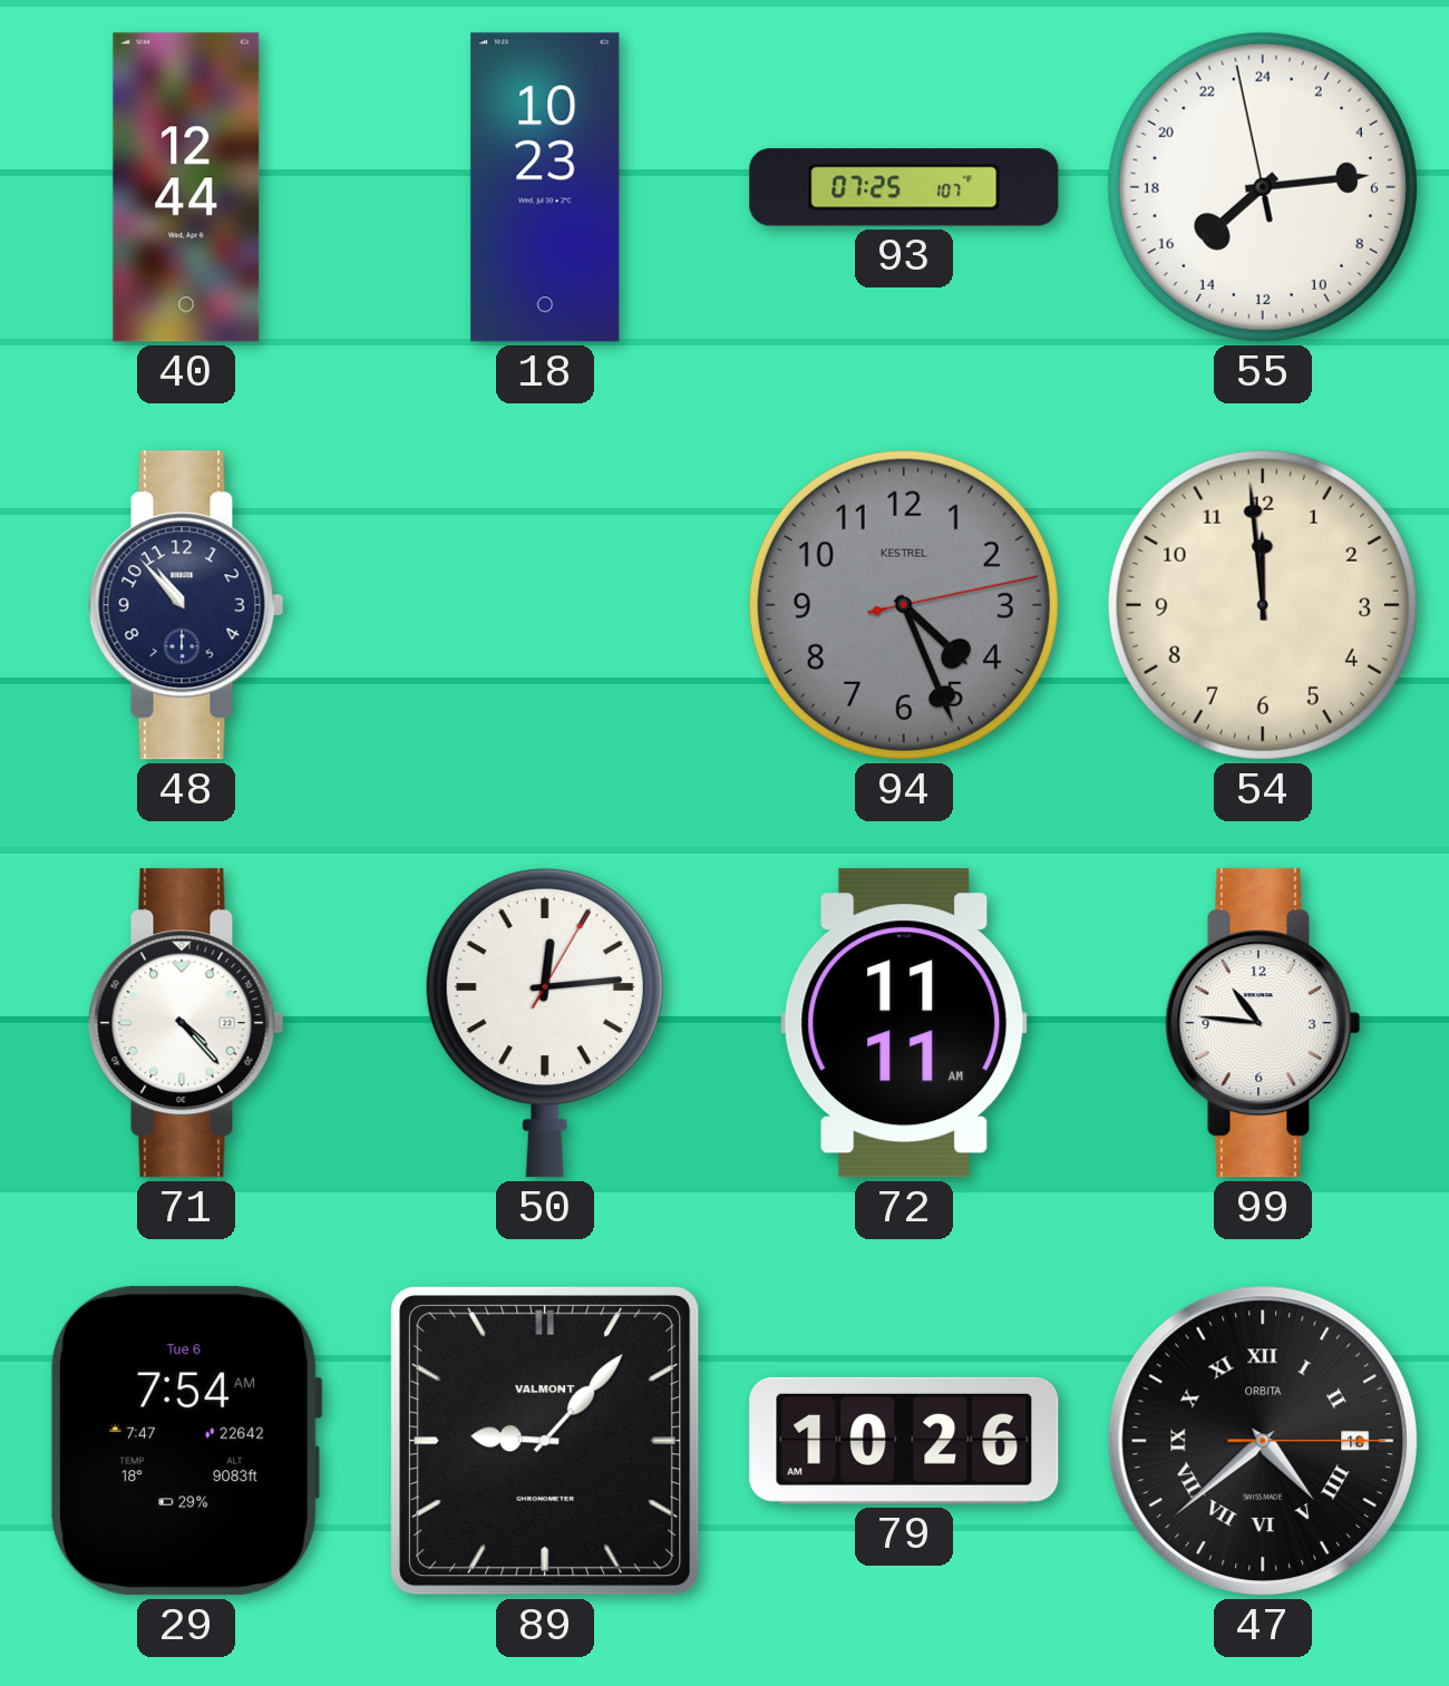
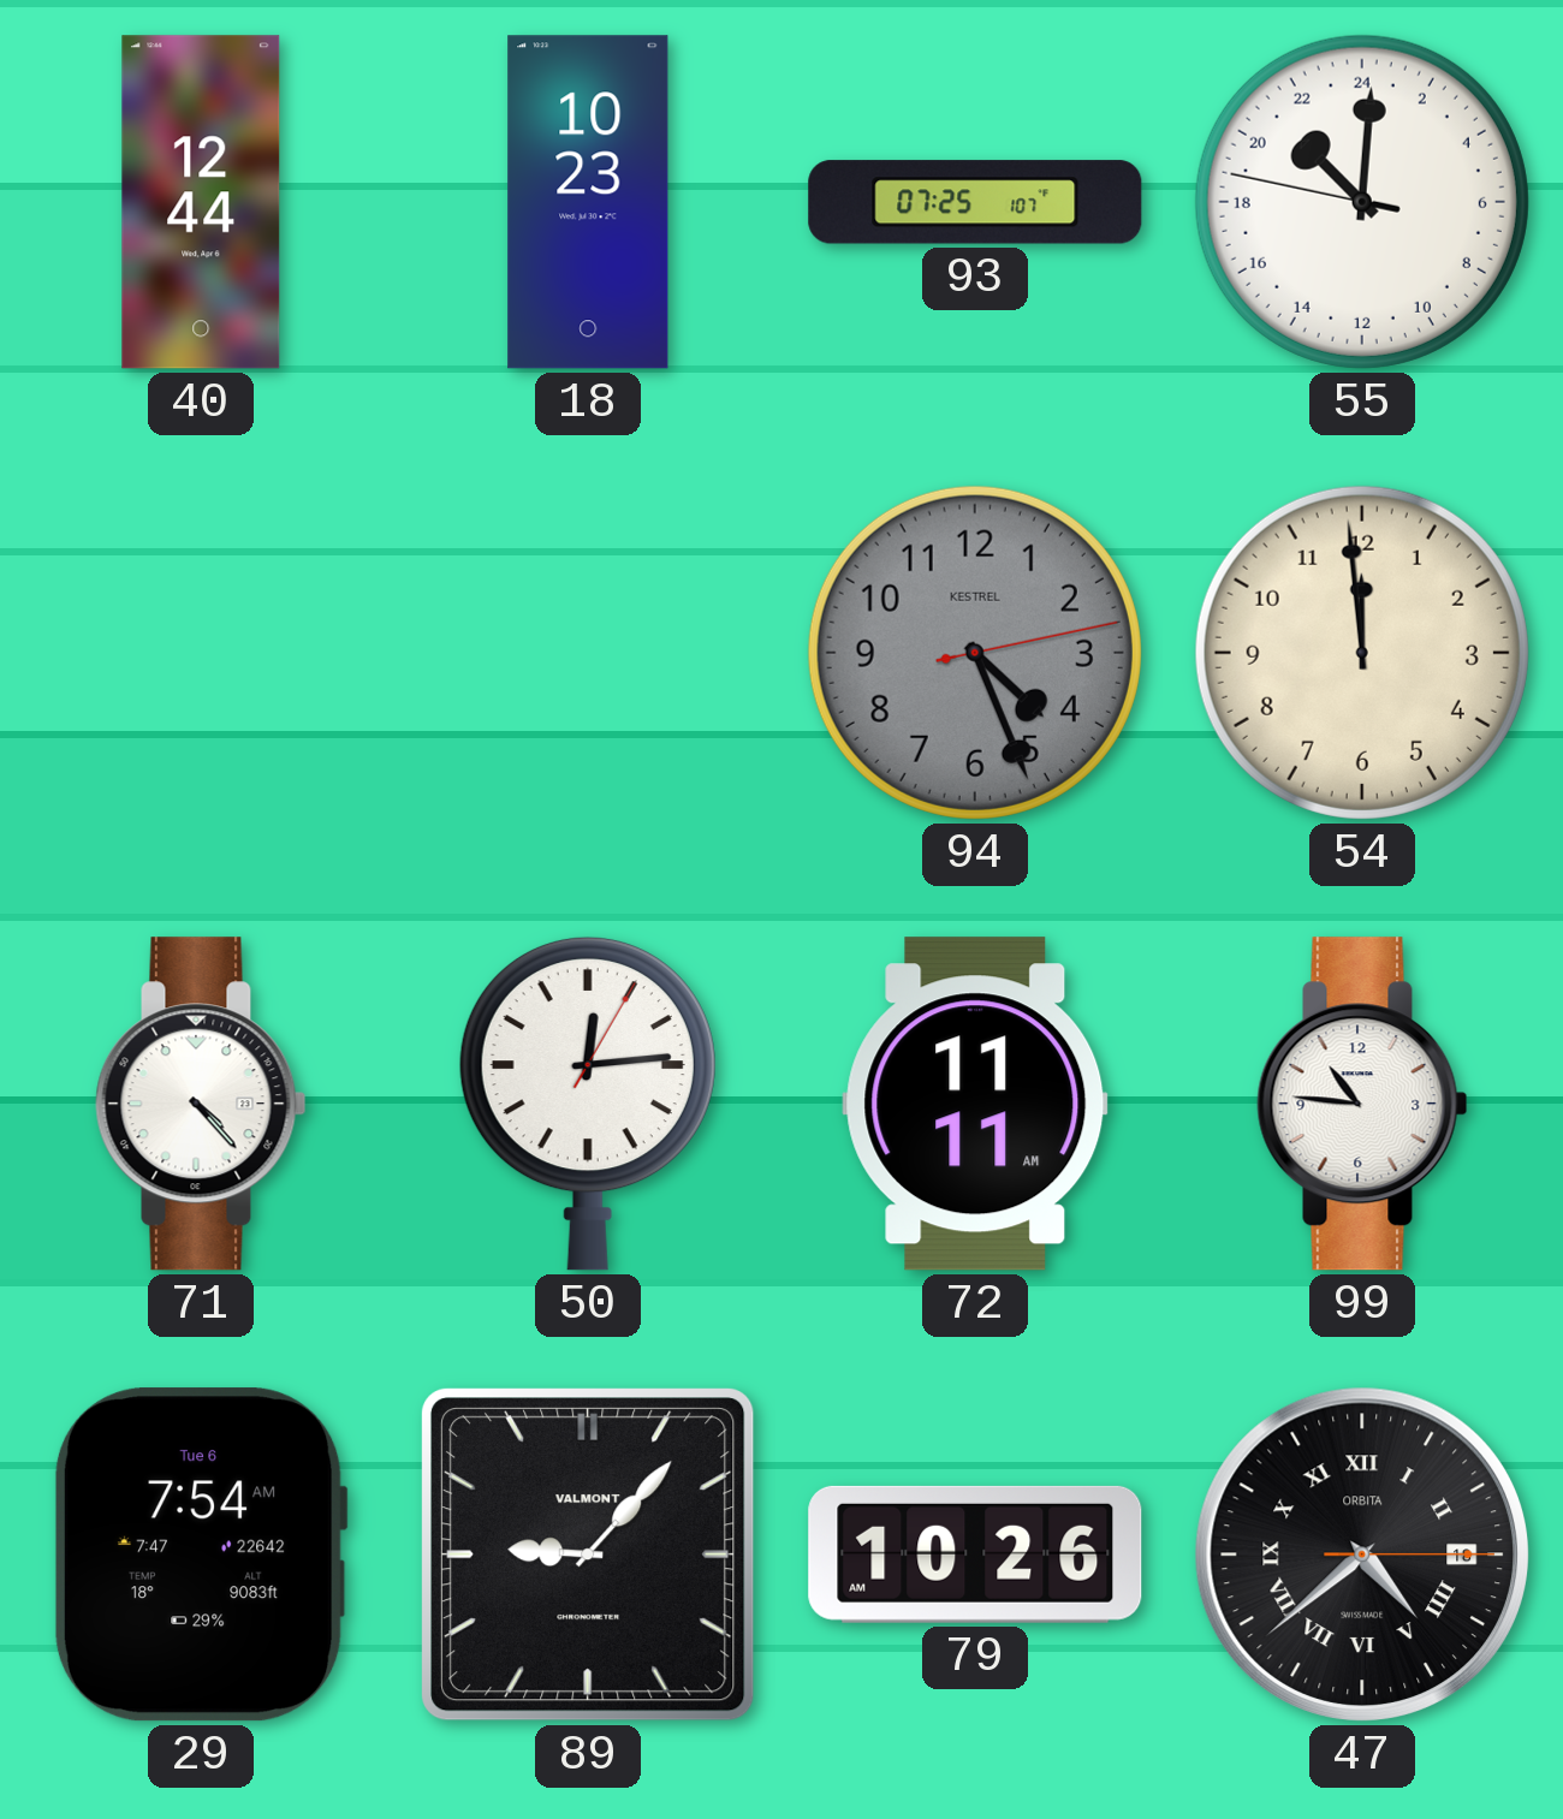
55: 15:13 -> 21:00
48: 10:53 -> none
